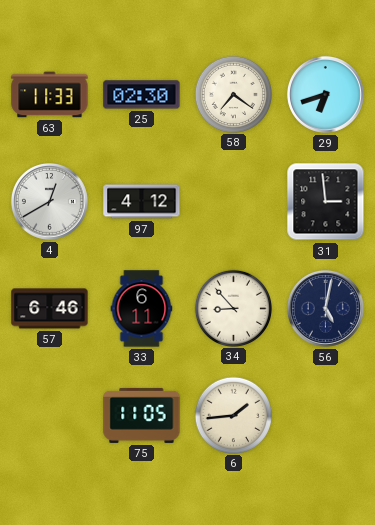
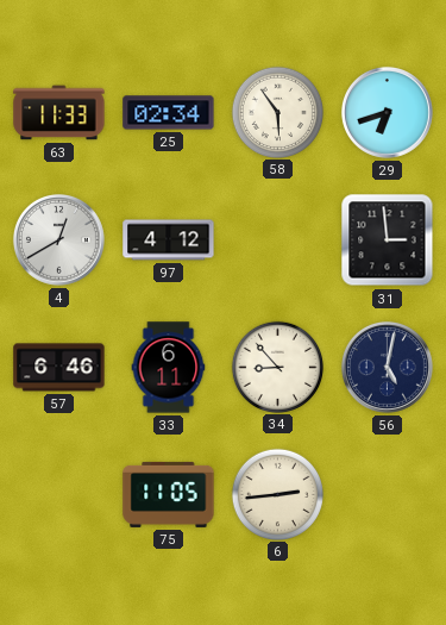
25: 02:30 -> 02:34
58: 7:21 -> 5:54
6: 1:44 -> 2:44
